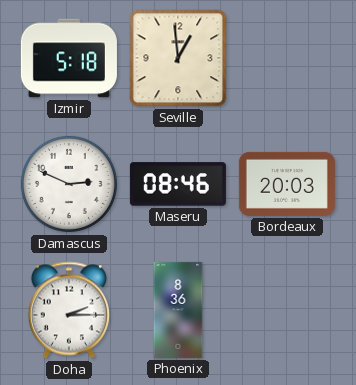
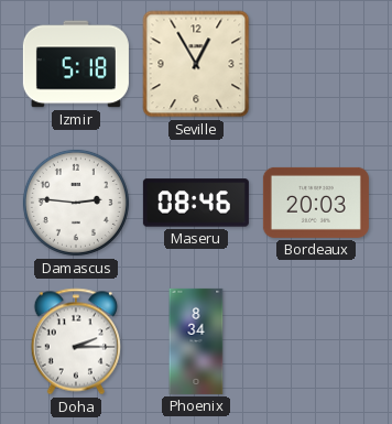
Seville: 12:59 -> 12:55
Damascus: 2:49 -> 2:46
Phoenix: 8:36 -> 8:34
